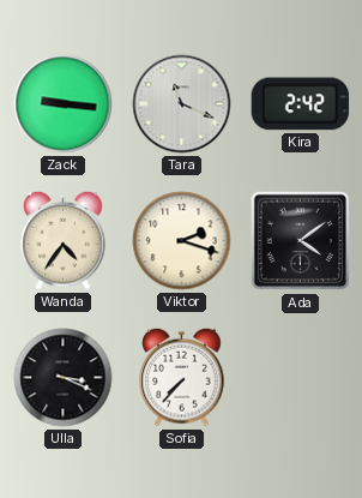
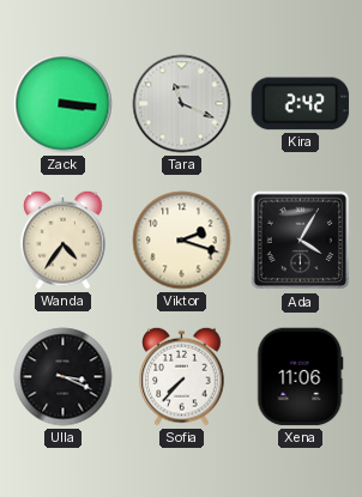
Zack: 9:16 -> 3:16
Ada: 4:09 -> 4:05
Xena: none -> 11:06
